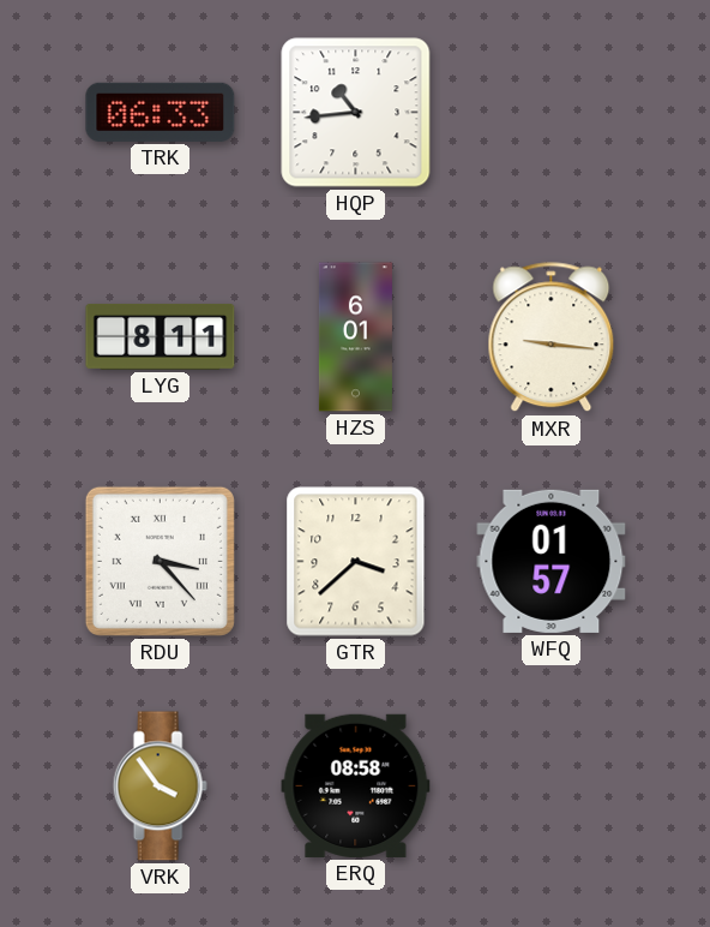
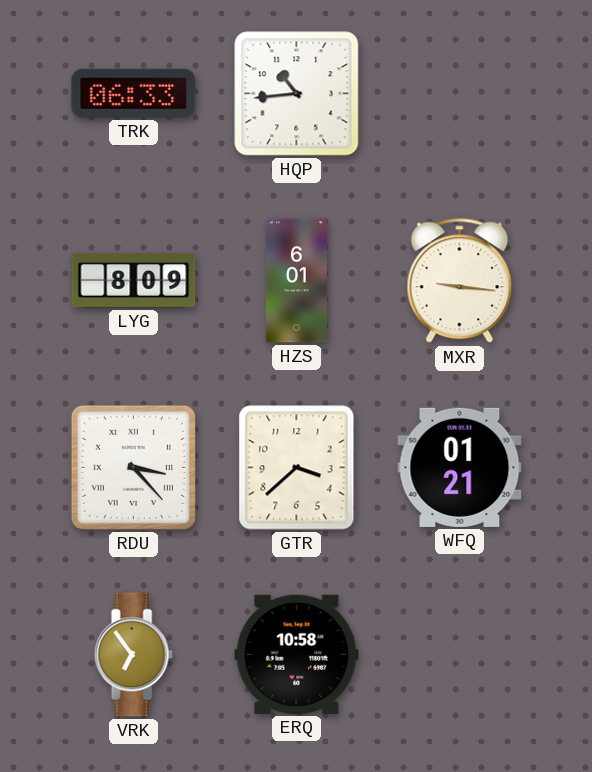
LYG: 8:11 -> 8:09
WFQ: 01:57 -> 01:21
VRK: 3:54 -> 6:54
ERQ: 08:58 -> 10:58
